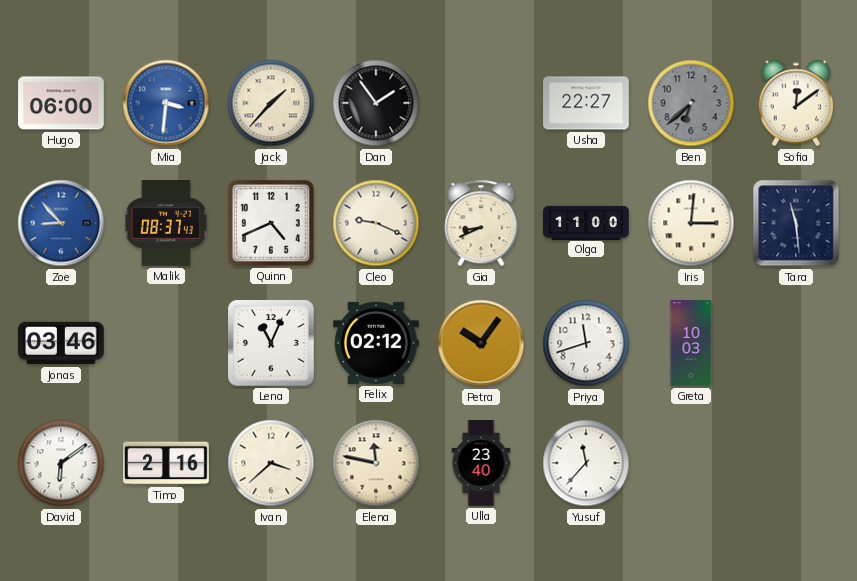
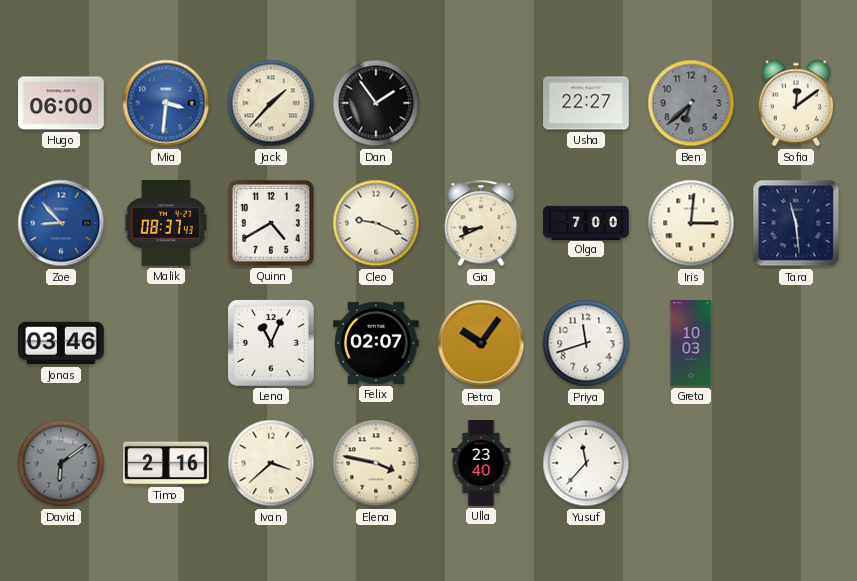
Quinn: 4:41 -> 4:40
Olga: 11:00 -> 7:00
Felix: 02:12 -> 02:07
David dial: white -> grey
Elena: 11:47 -> 3:47
